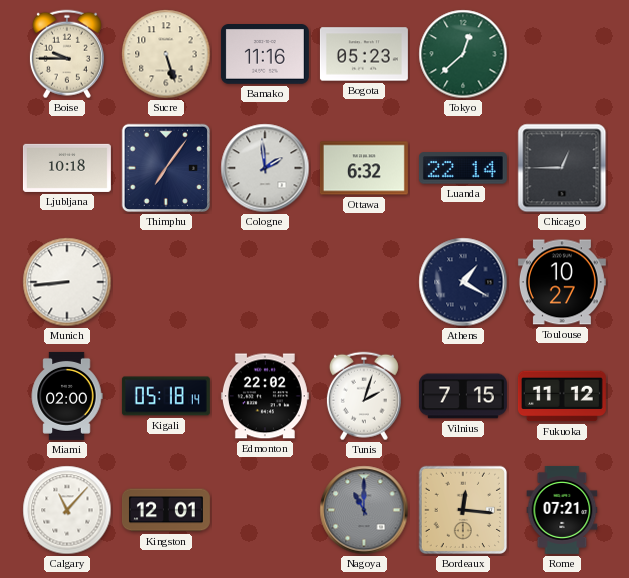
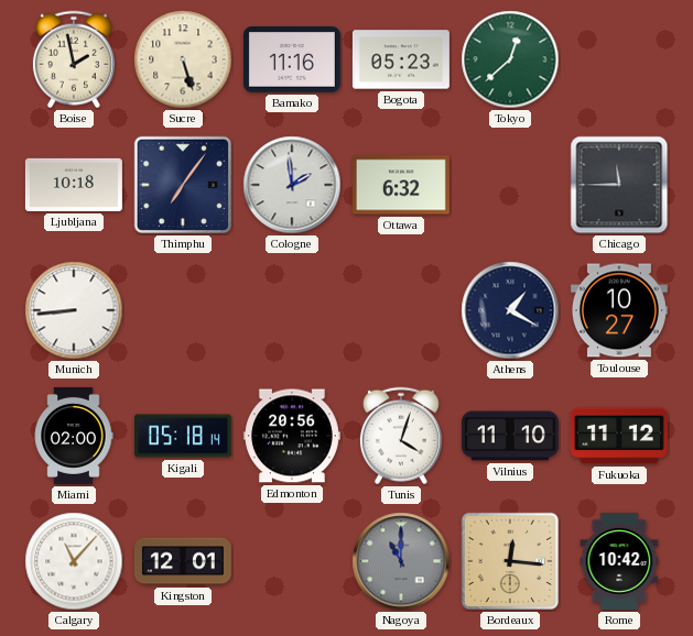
Boise: 9:45 -> 1:58
Luanda: 22:14 -> none
Chicago: 12:45 -> 11:45
Edmonton: 22:02 -> 20:56
Tunis: 2:03 -> 4:03
Vilnius: 7:15 -> 11:10
Rome: 07:21 -> 10:42
